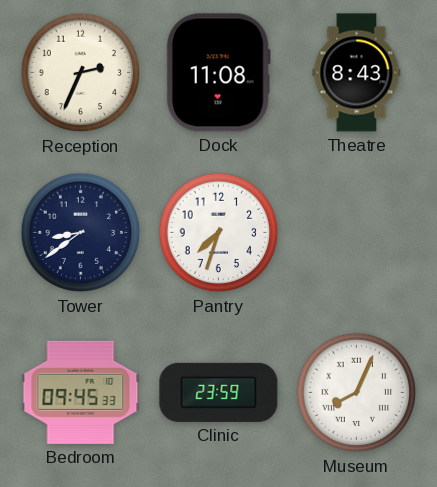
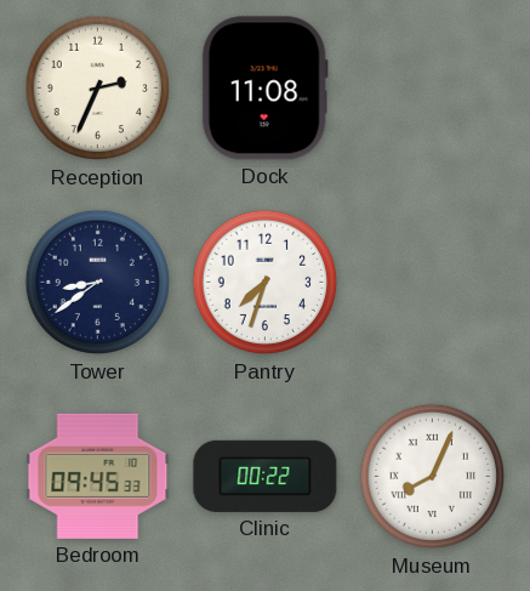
Theatre: 8:43 -> none
Clinic: 23:59 -> 00:22
